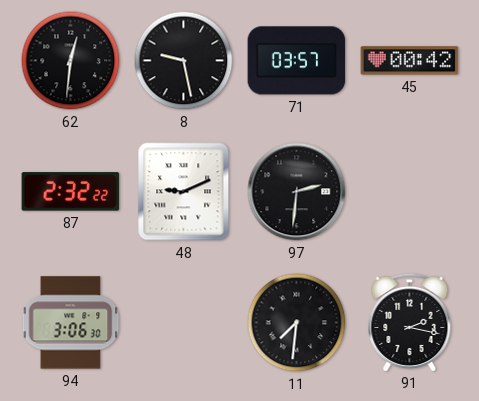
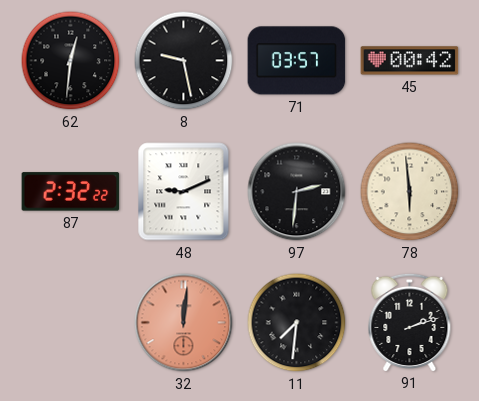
78: none -> 5:59
94: 3:06 -> none
32: none -> 12:01
91: 2:17 -> 2:12
